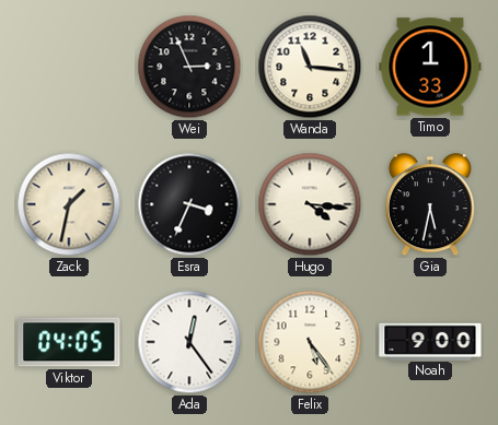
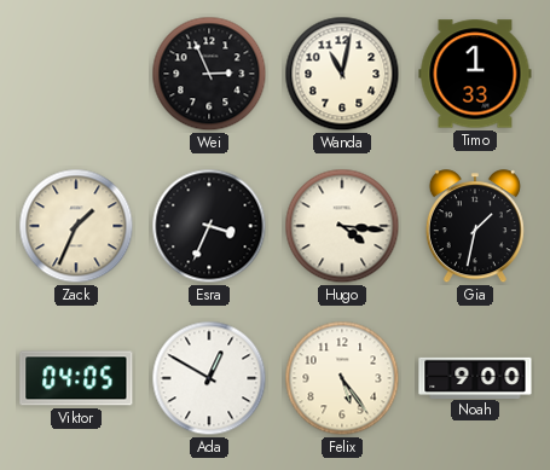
Wanda: 11:16 -> 11:02
Zack: 1:32 -> 1:34
Gia: 5:32 -> 1:32
Ada: 12:24 -> 12:50
